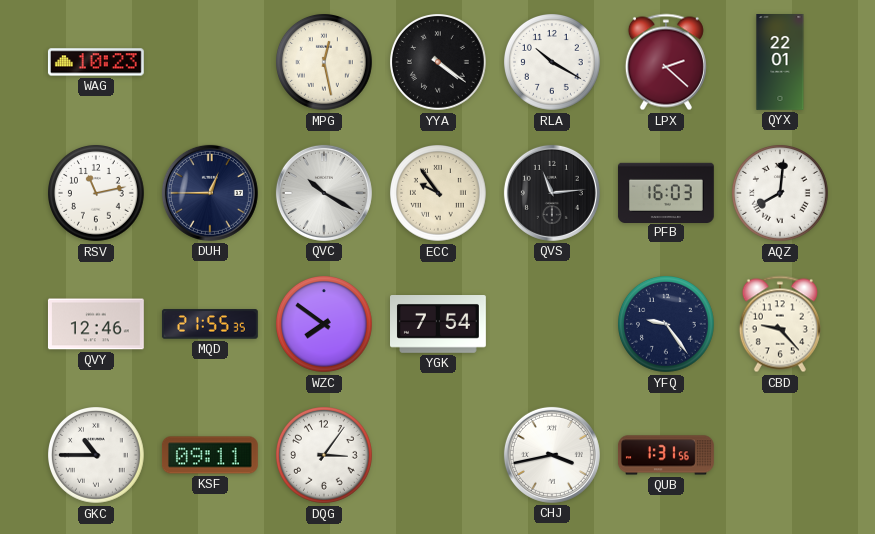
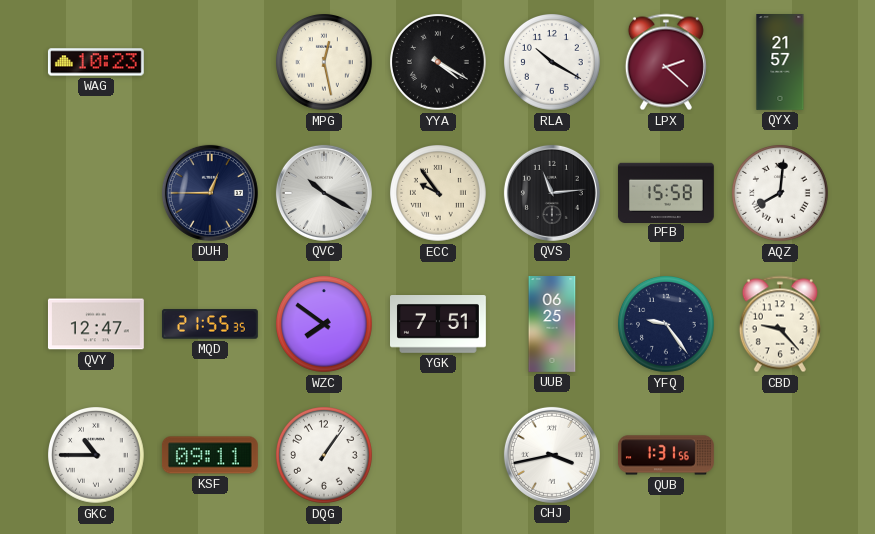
YYA: 4:21 -> 4:20
QYX: 22:01 -> 21:57
RSV: 11:13 -> none
PFB: 16:03 -> 15:58
QVY: 12:46 -> 12:47
YGK: 7:54 -> 7:51
UUB: none -> 06:25
DQG: 3:06 -> 1:06
